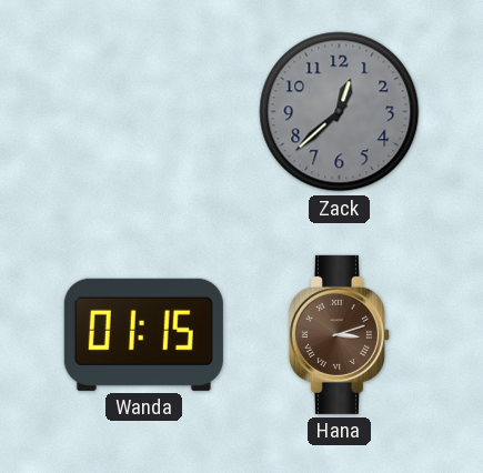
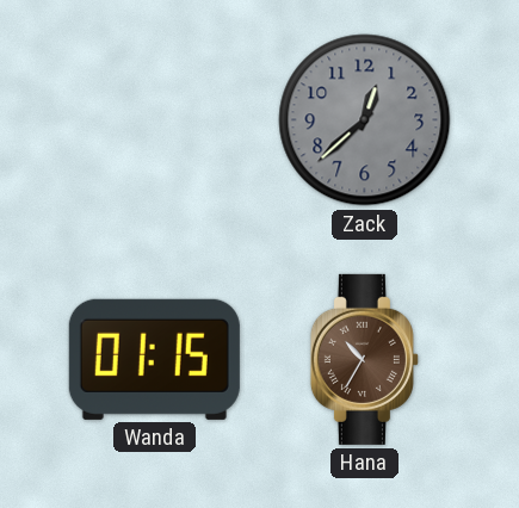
Hana: 3:12 -> 10:35
